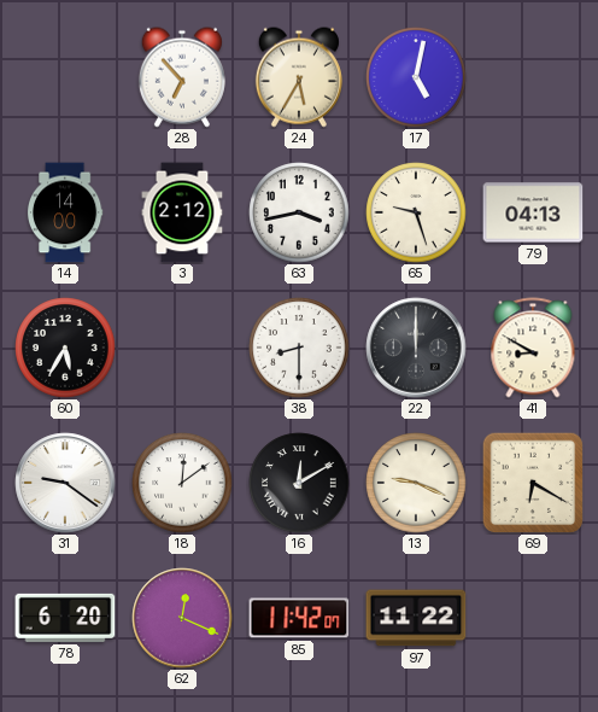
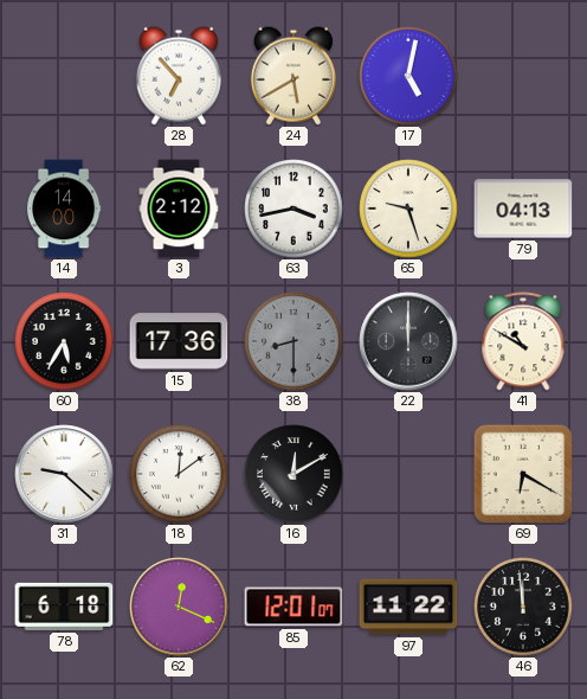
24: 5:35 -> 5:40
15: none -> 17:36
38 dial: white -> grey
41: 8:50 -> 10:50
31: 9:21 -> 9:22
13: 9:19 -> none
78: 6:20 -> 6:18
85: 11:42 -> 12:01
46: none -> 11:59
